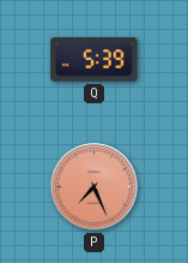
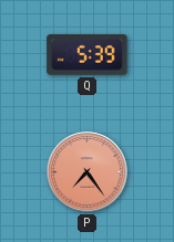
P: 7:26 -> 7:24
